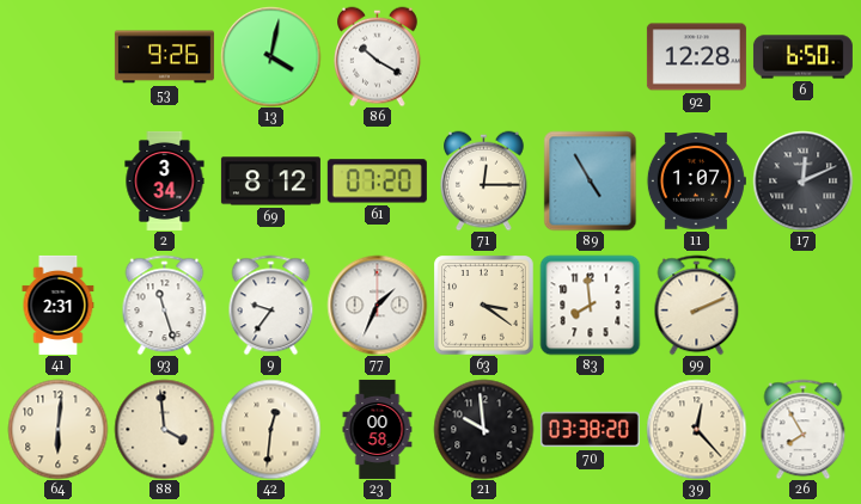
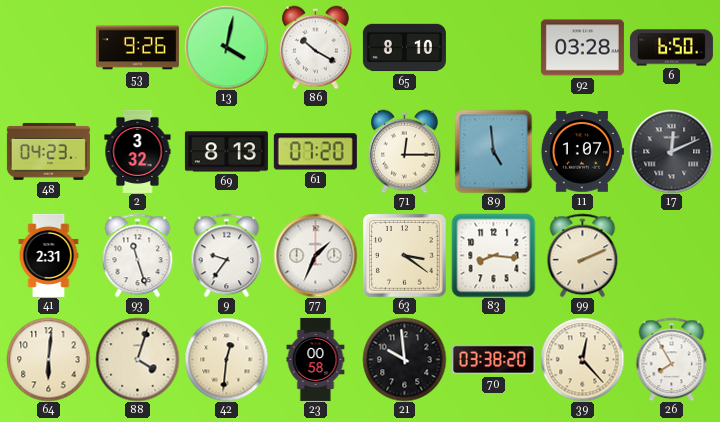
65: none -> 8:10
92: 12:28 -> 03:28
48: none -> 04:23
2: 3:34 -> 3:32
69: 8:12 -> 8:13
89: 4:55 -> 4:59
83: 7:59 -> 8:16
88: 3:59 -> 4:03
